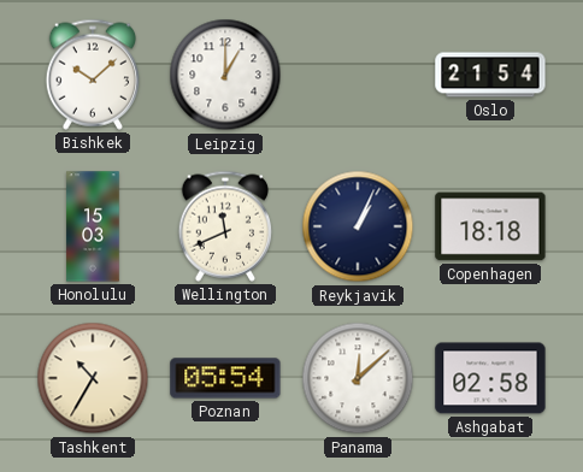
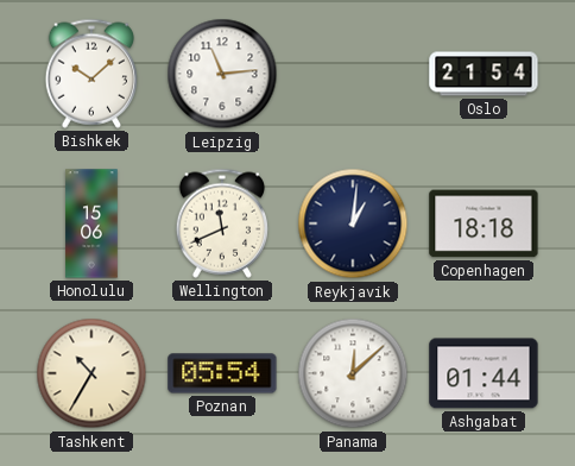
Leipzig: 1:00 -> 11:14
Honolulu: 15:03 -> 15:06
Reykjavik: 1:04 -> 1:01
Ashgabat: 02:58 -> 01:44
